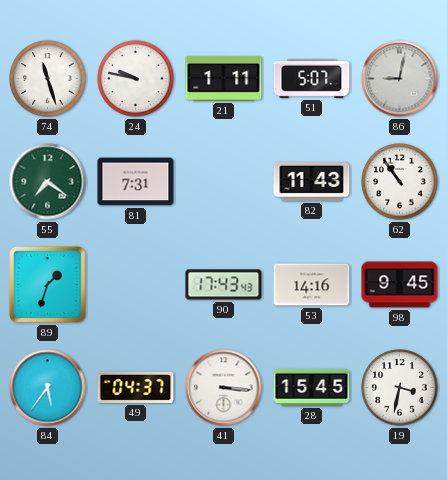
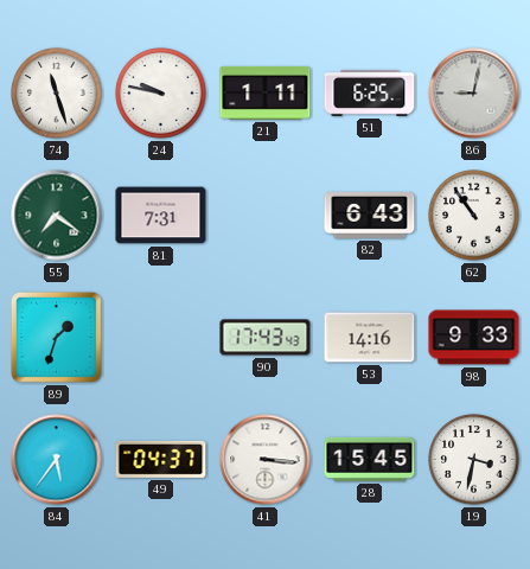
51: 5:07 -> 6:25
82: 11:43 -> 6:43
98: 9:45 -> 9:33
